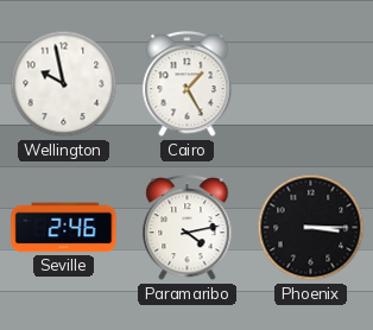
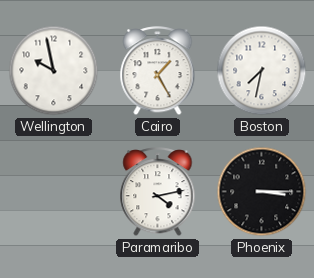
Boston: none -> 7:32
Seville: 2:46 -> none
